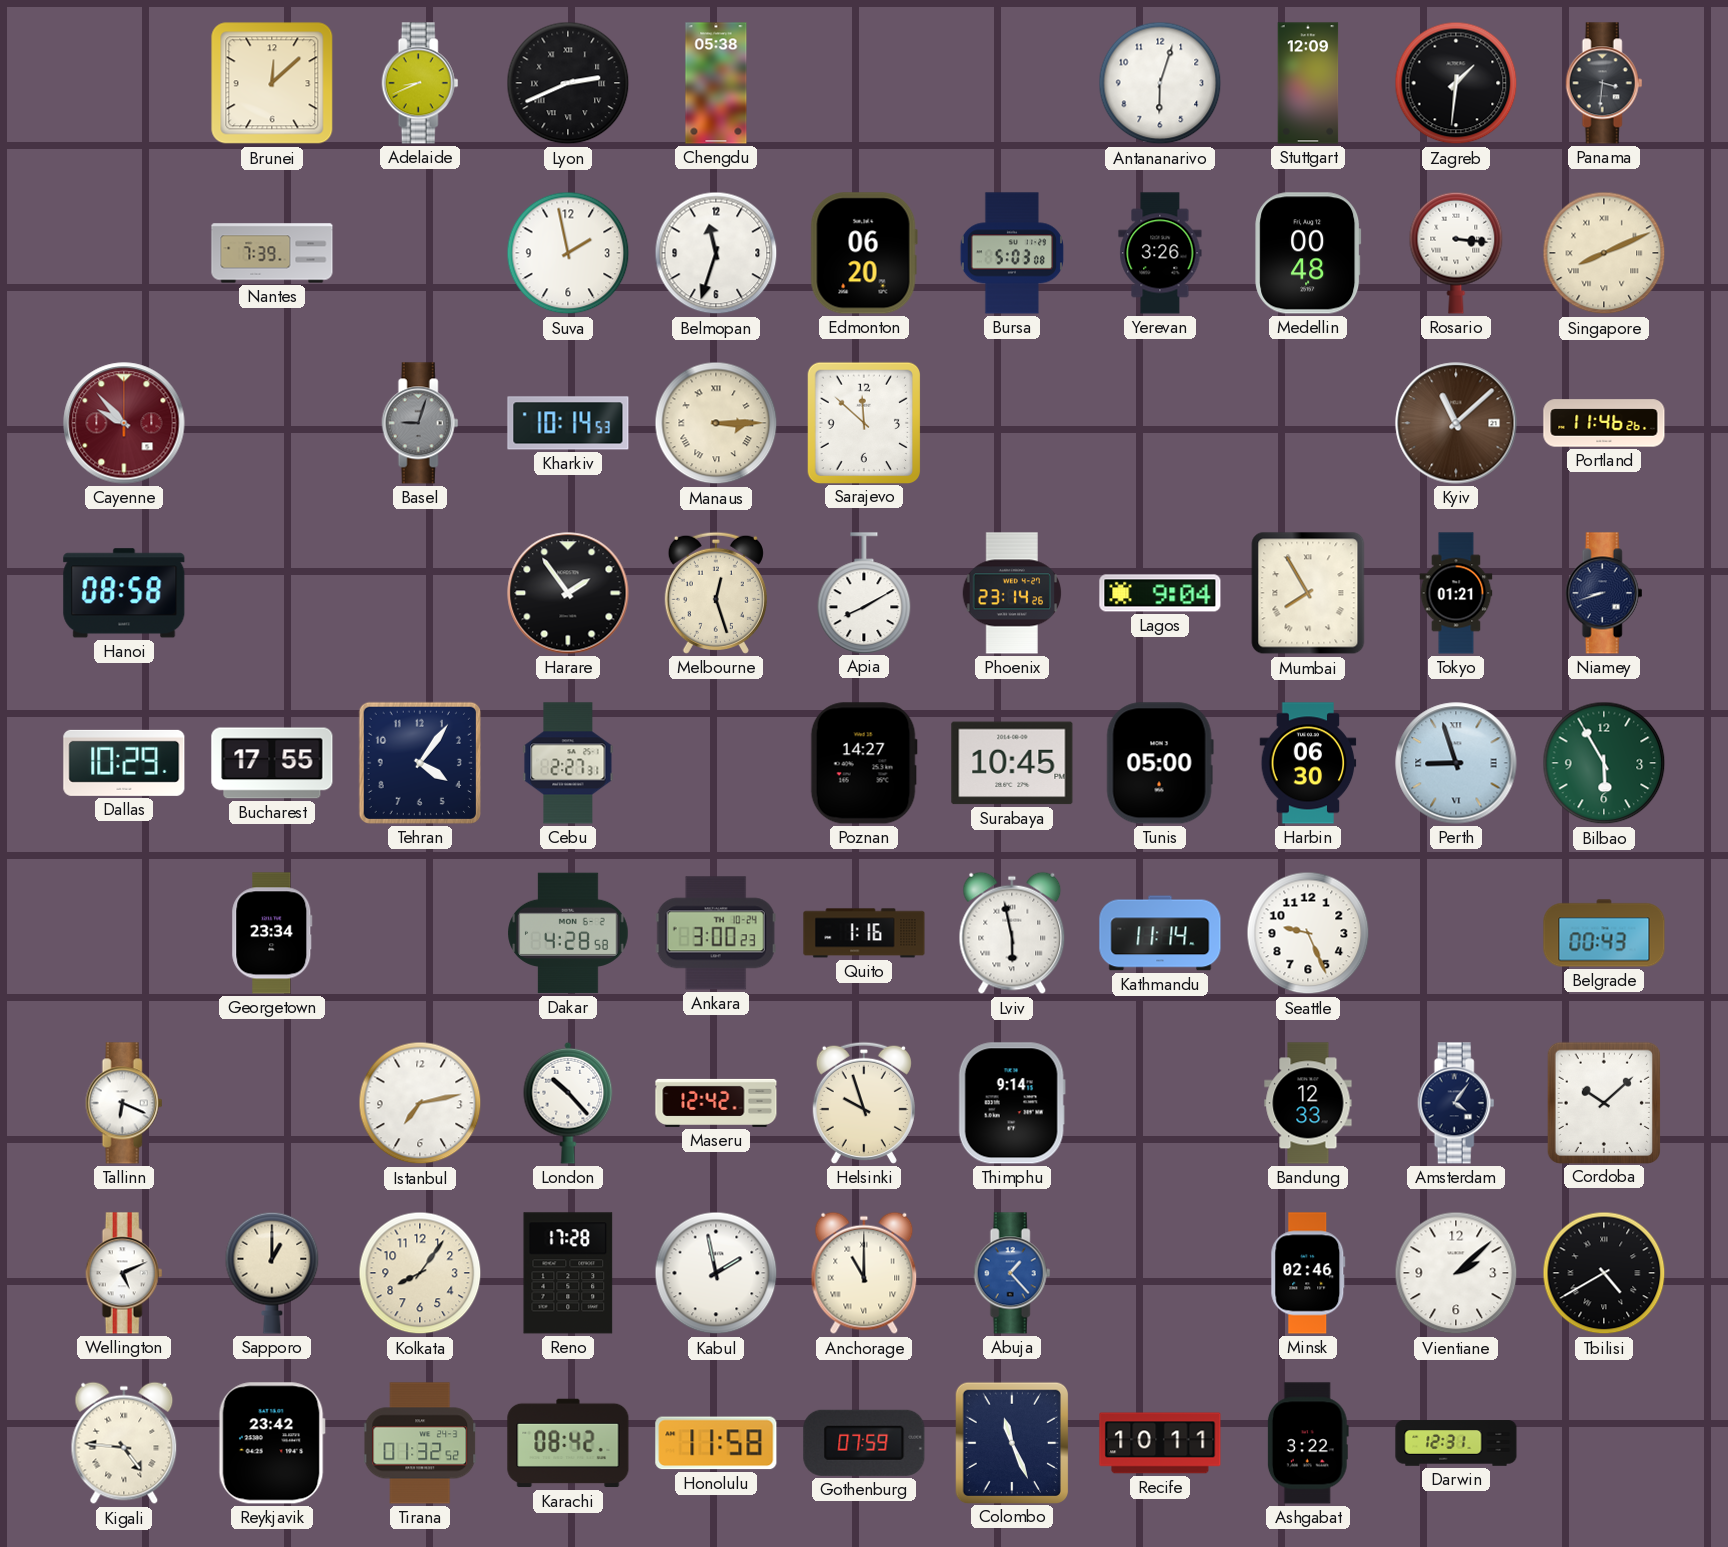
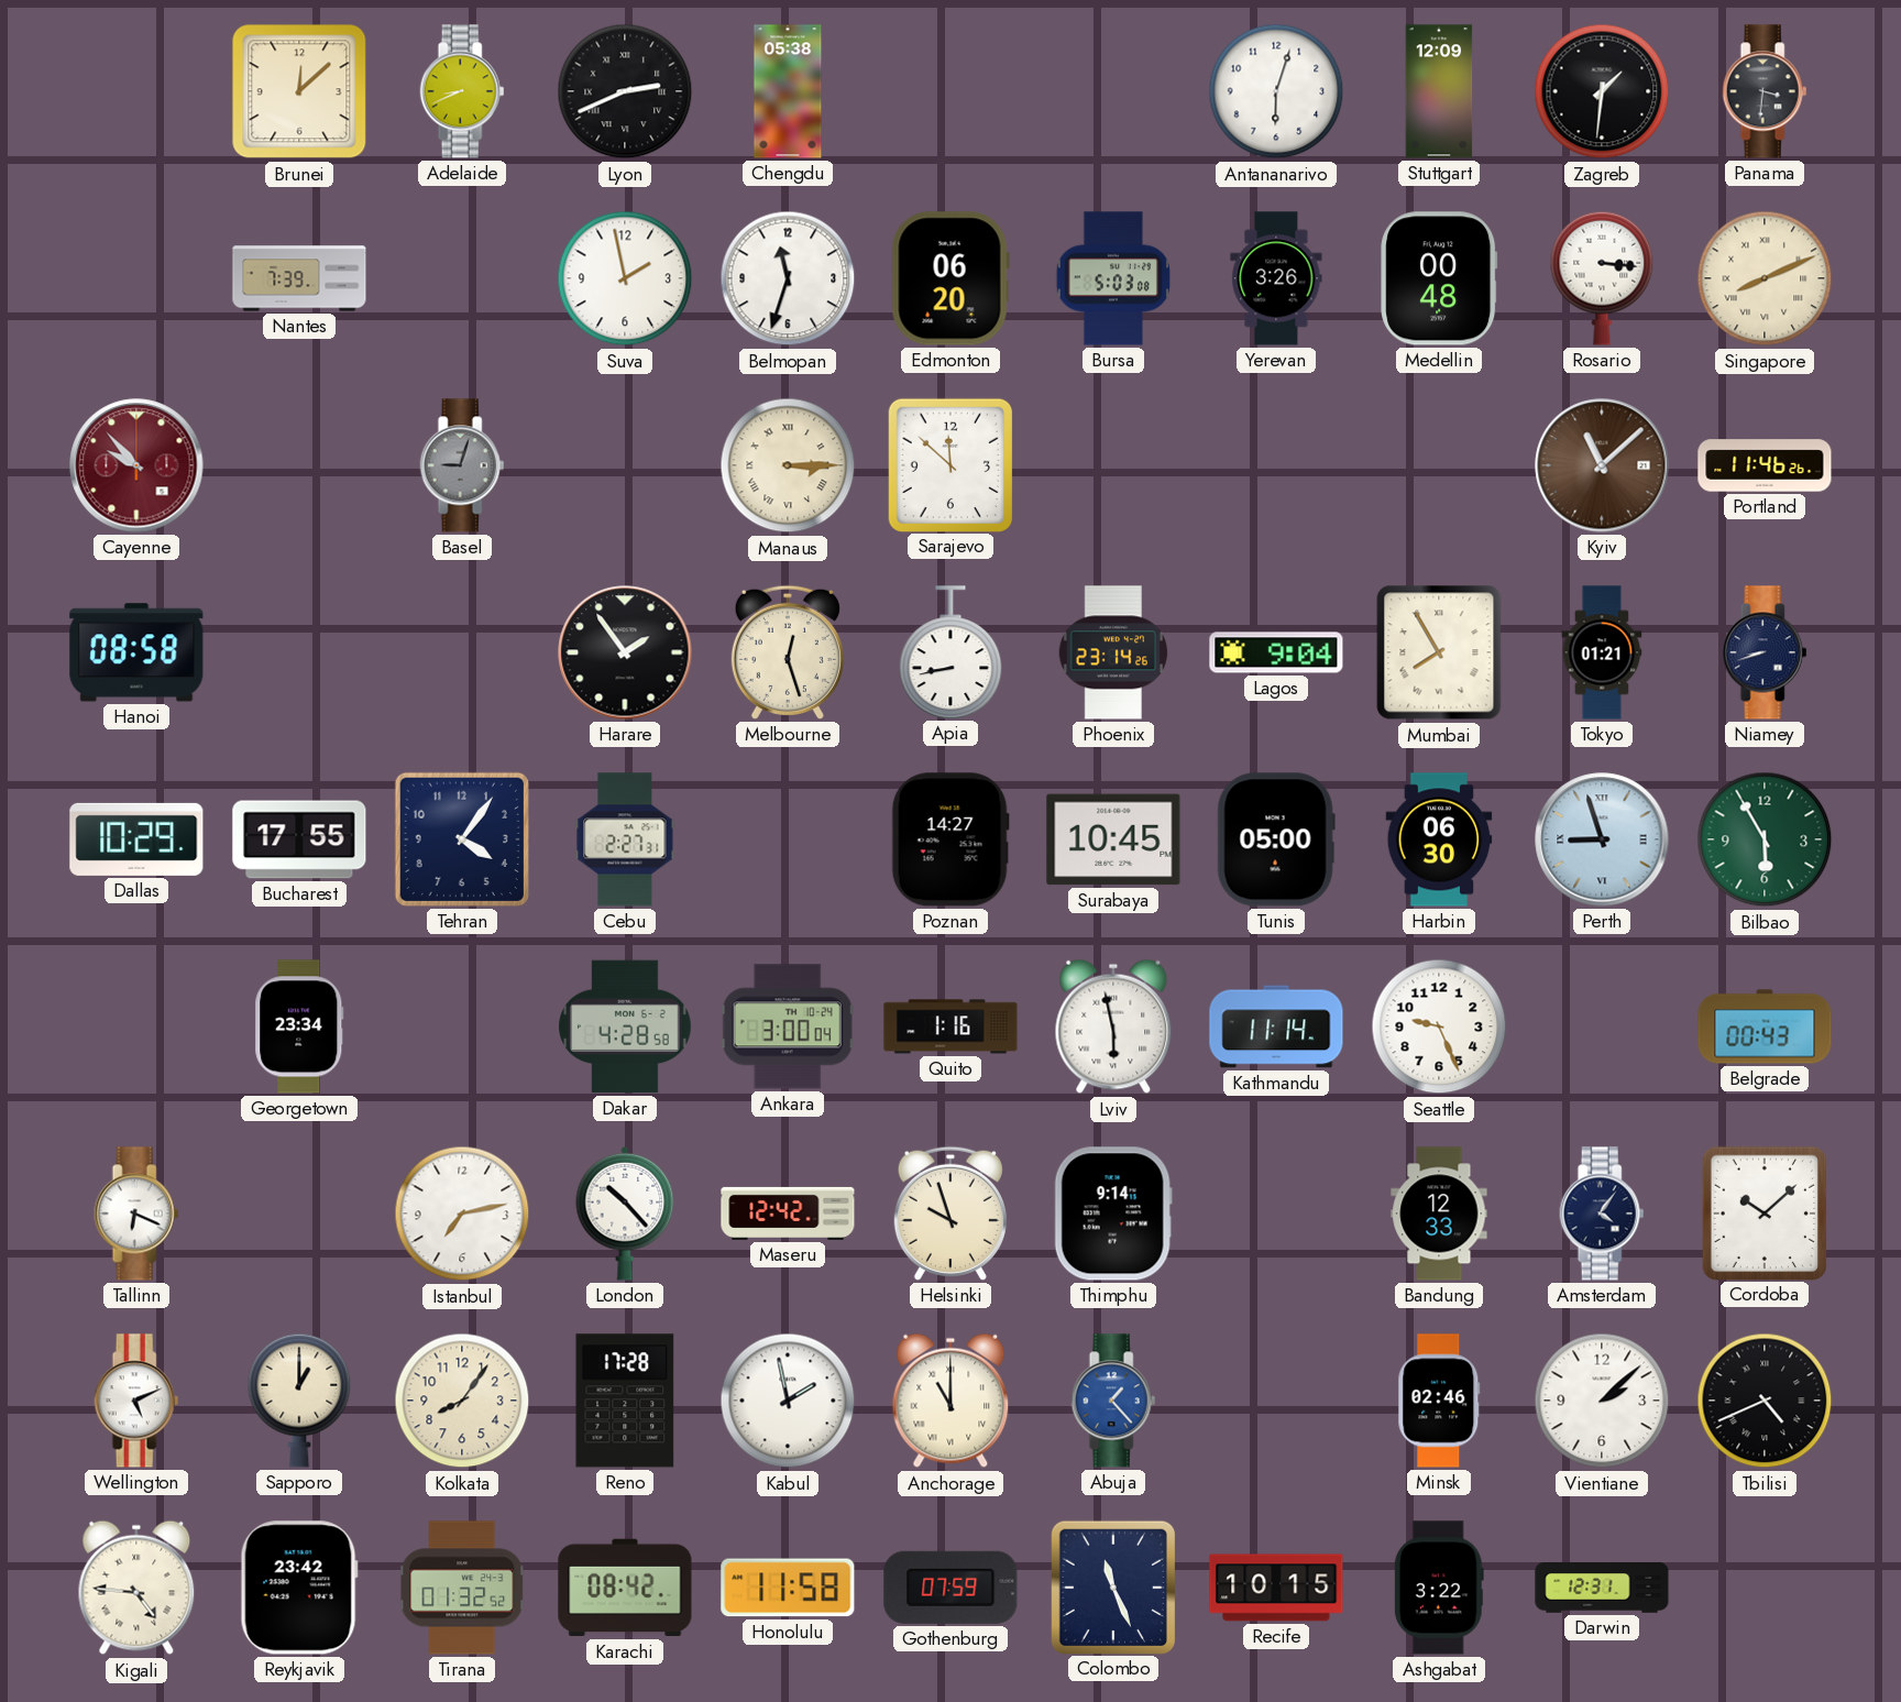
Kharkiv: 10:14 -> none
Apia: 8:10 -> 8:43
Ankara: 3:00:23 -> 3:00:04
Tbilisi: 4:40 -> 4:41
Recife: 10:11 -> 10:15
